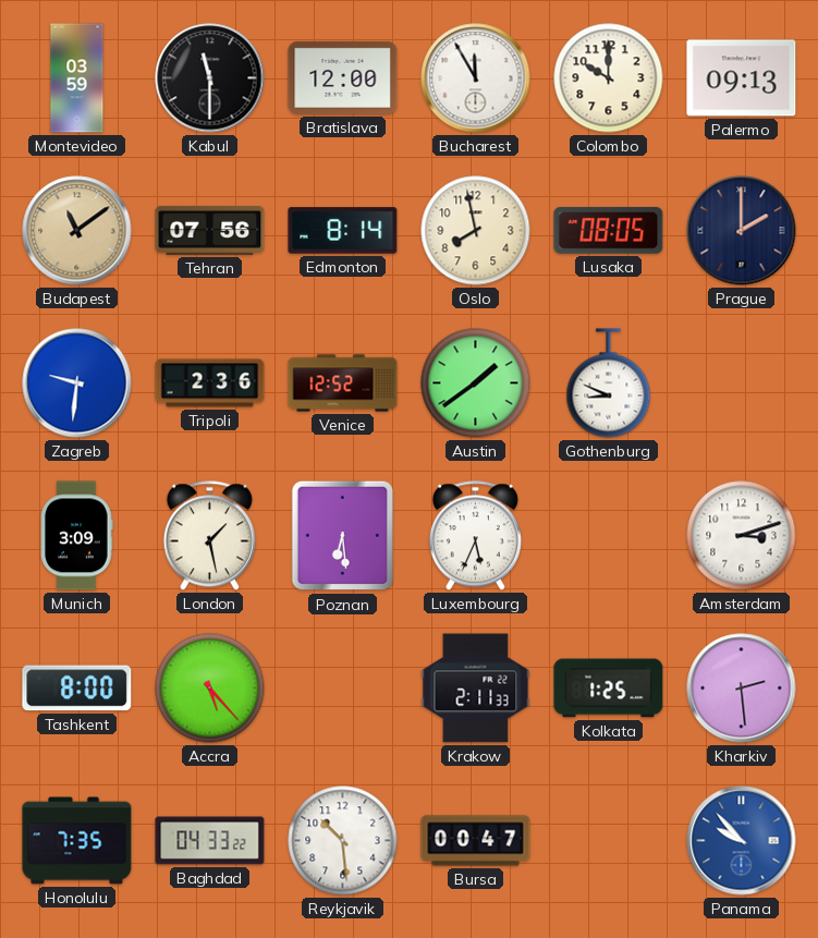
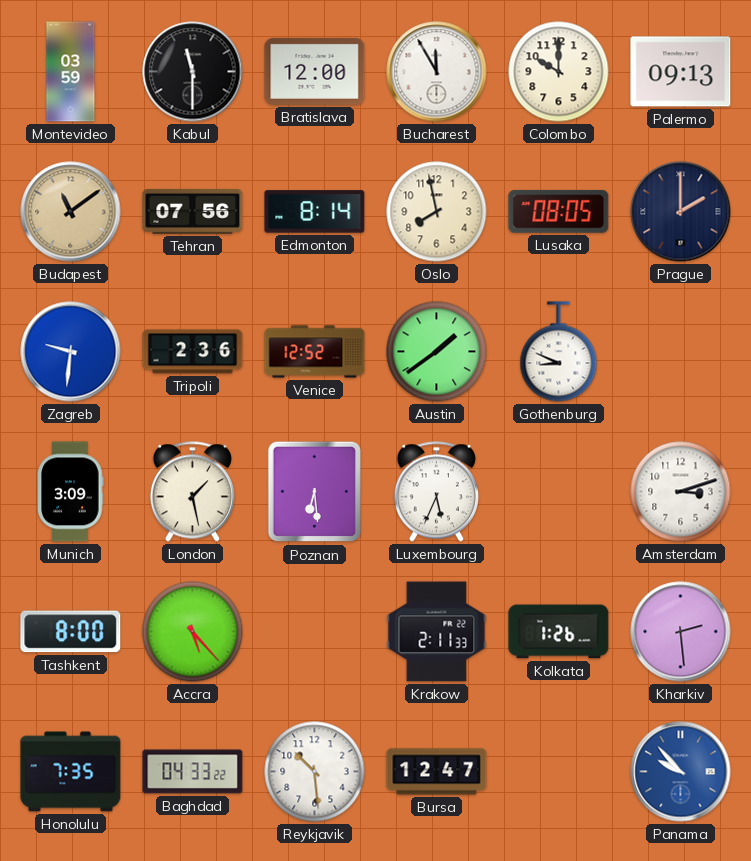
Kolkata: 1:25 -> 1:26
Bursa: 00:47 -> 12:47
